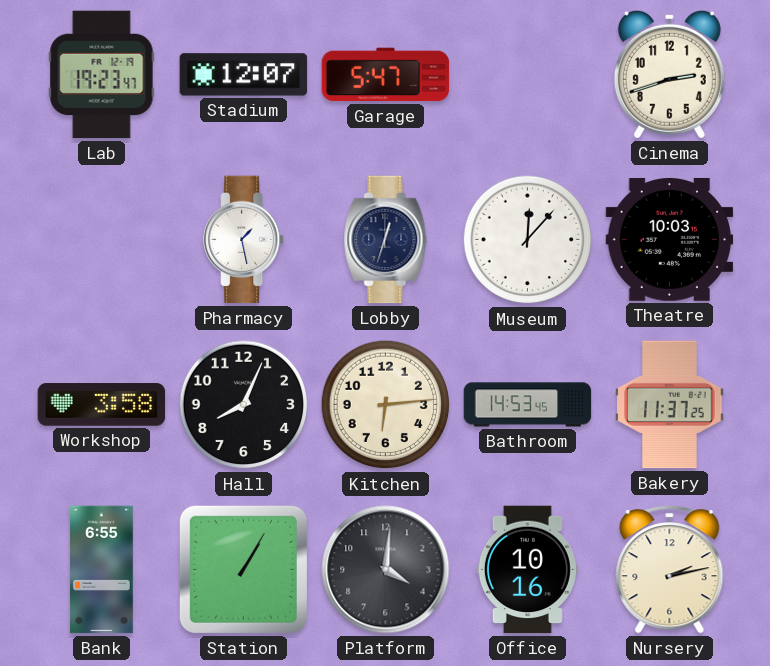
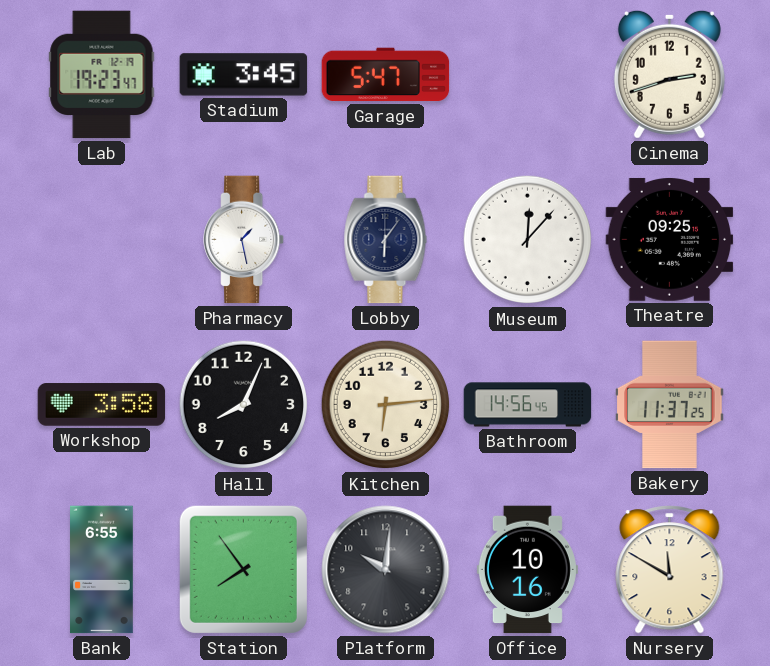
Stadium: 12:07 -> 3:45
Lobby: 12:33 -> 6:06
Theatre: 10:03 -> 09:25
Bathroom: 14:53 -> 14:56
Station: 1:05 -> 7:54
Platform: 4:01 -> 10:01
Nursery: 2:13 -> 11:50
